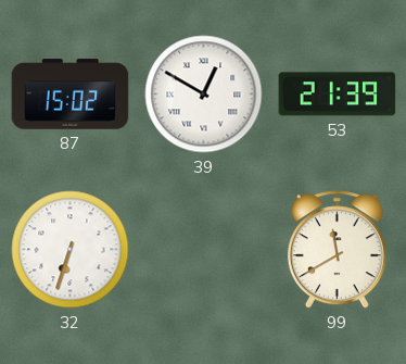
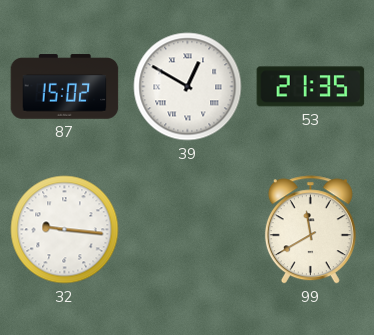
53: 21:39 -> 21:35
32: 6:33 -> 9:16
